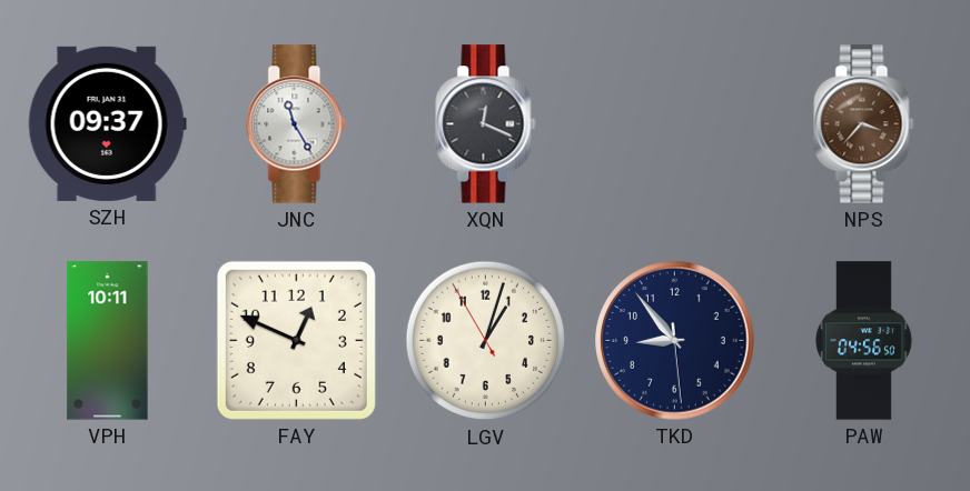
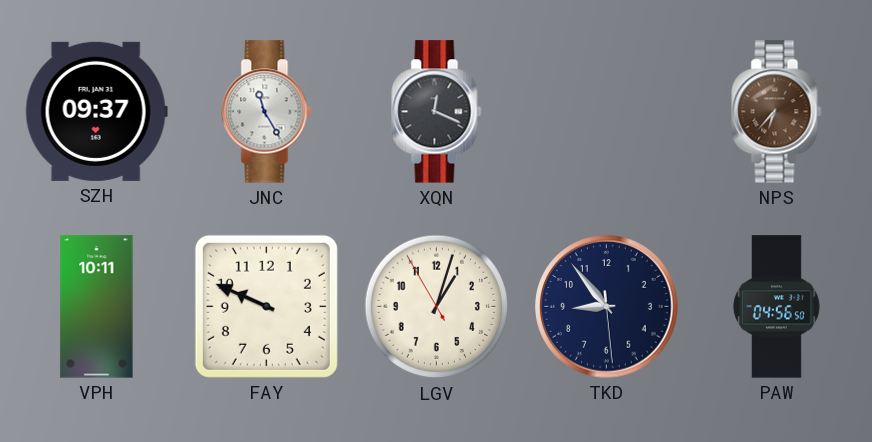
NPS: 3:37 -> 6:37
FAY: 12:49 -> 9:49
